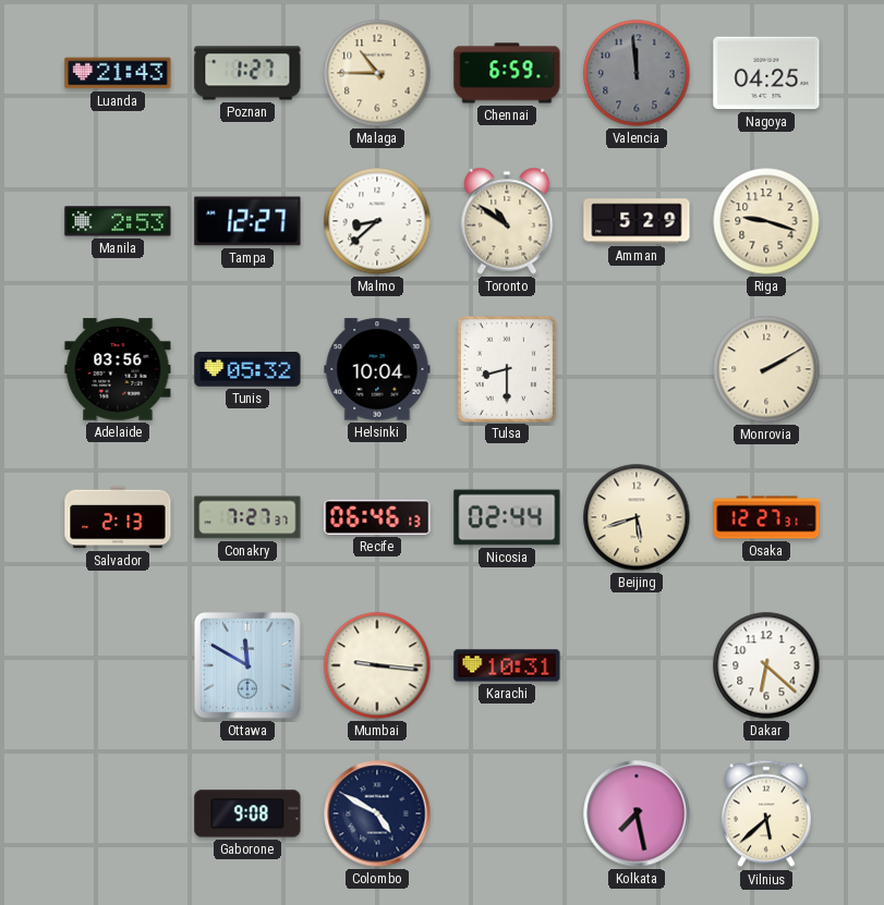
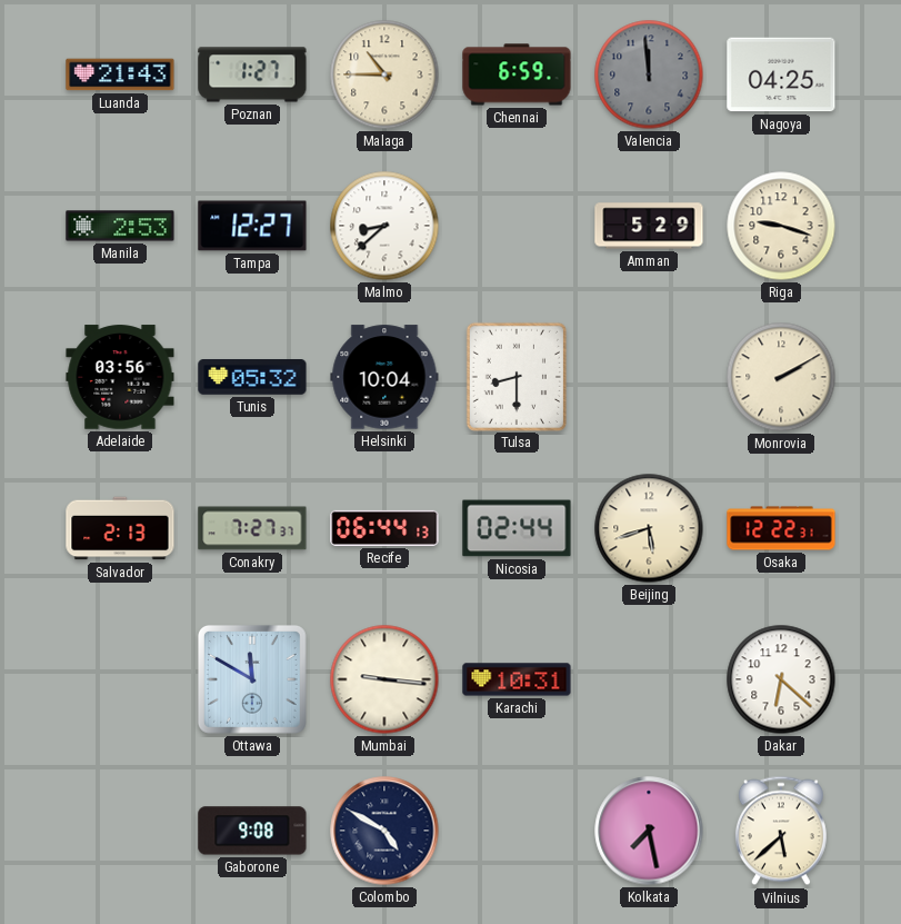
Toronto: 10:51 -> none
Recife: 06:46 -> 06:44
Osaka: 12:27 -> 12:22
